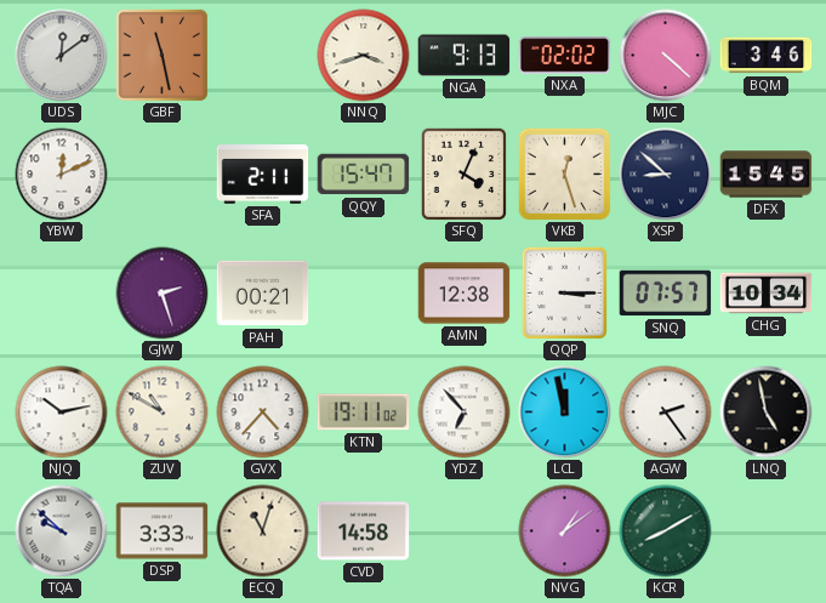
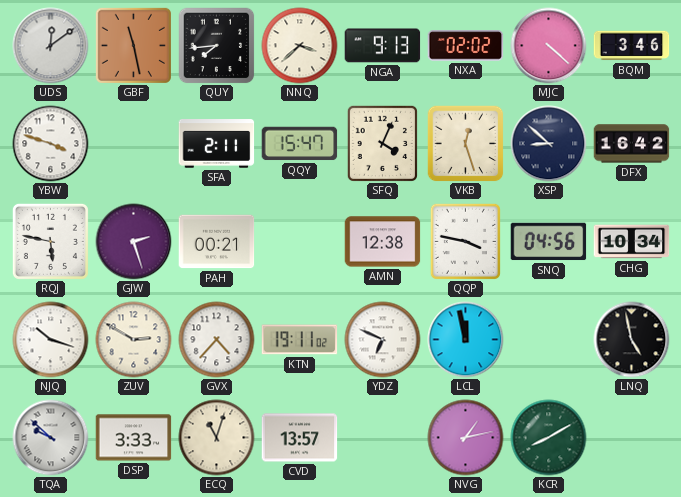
QUY: none -> 7:44
NNQ: 3:42 -> 3:38
YBW: 12:11 -> 3:48
DFX: 15:45 -> 16:42
RQJ: none -> 5:47
QQP: 3:15 -> 3:47
SNQ: 07:57 -> 04:56
NJQ: 10:13 -> 10:18
ZUV: 10:50 -> 2:50
YDZ: 6:53 -> 6:49
AGW: 2:24 -> none
CVD: 14:58 -> 13:57
NVG: 1:09 -> 1:13
